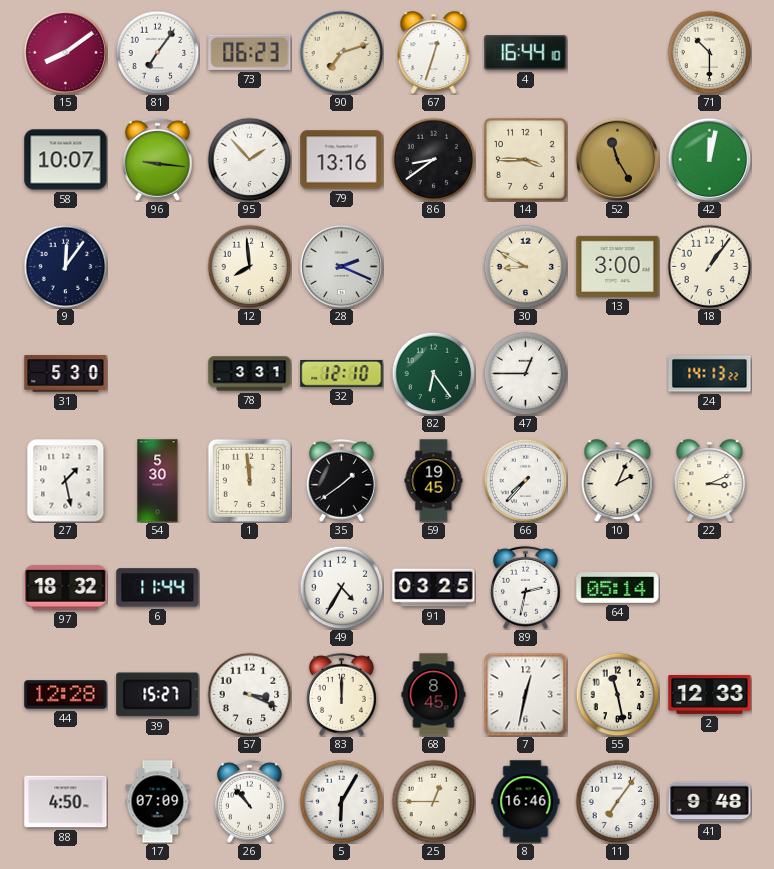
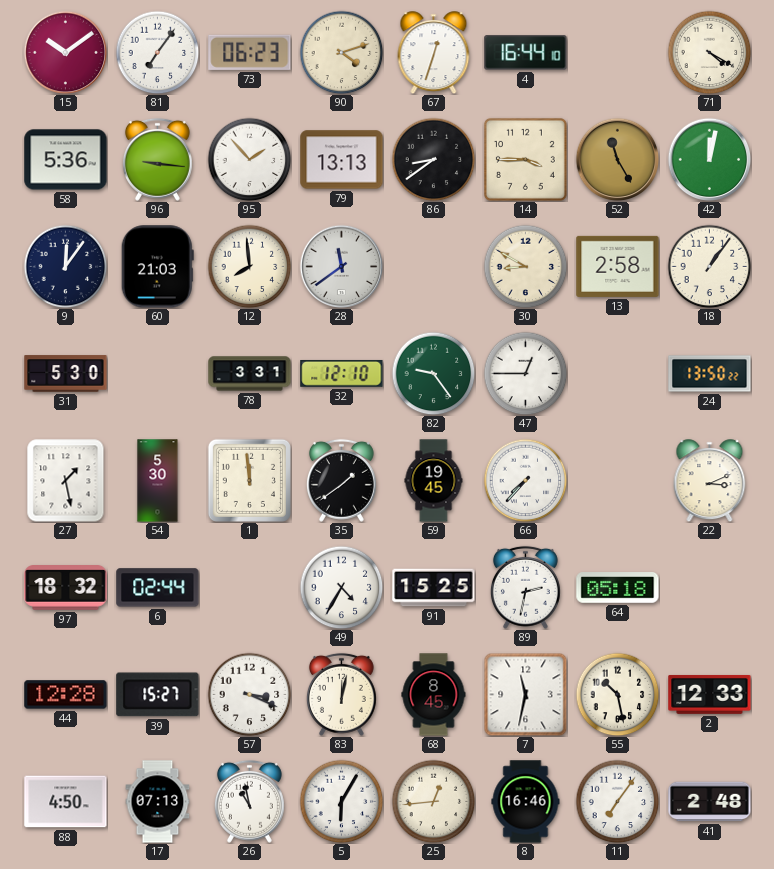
15: 8:09 -> 10:09
90: 7:12 -> 4:12
71: 10:30 -> 4:20
58: 10:07 -> 5:36
79: 13:16 -> 13:13
60: none -> 21:03
28: 2:19 -> 11:39
13: 3:00 -> 2:58
82: 6:24 -> 9:24
24: 14:13 -> 13:50
10: 2:04 -> none
6: 11:44 -> 02:44
91: 03:25 -> 15:25
64: 05:14 -> 05:18
83: 12:00 -> 12:02
7: 12:32 -> 11:32
55: 11:28 -> 10:28
17: 07:09 -> 07:13
26: 10:53 -> 10:58
25: 12:45 -> 12:44
41: 9:48 -> 2:48
